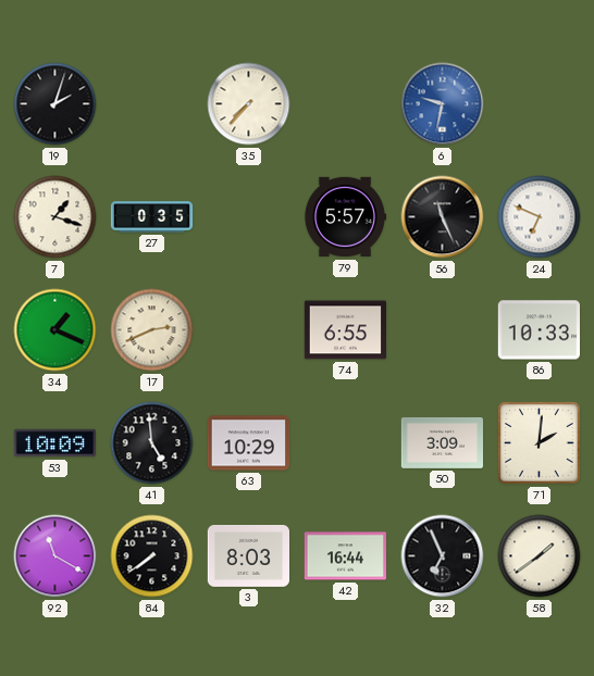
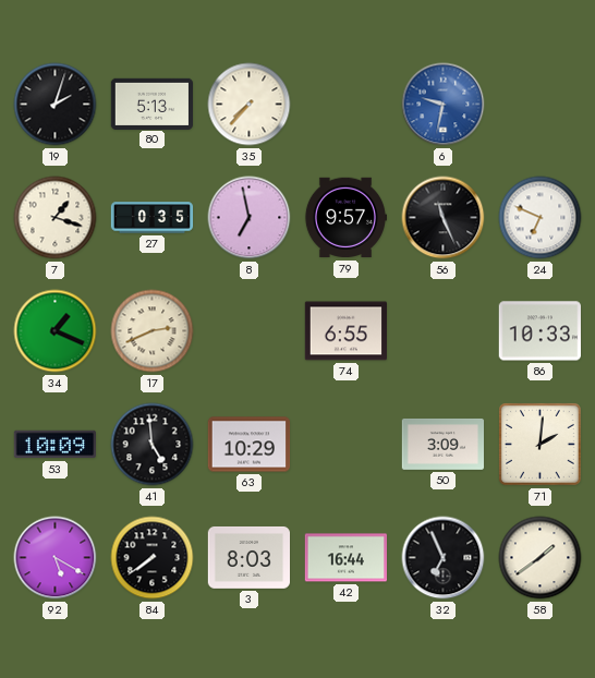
80: none -> 5:13
8: none -> 6:58
79: 5:57 -> 9:57
92: 11:20 -> 5:20
